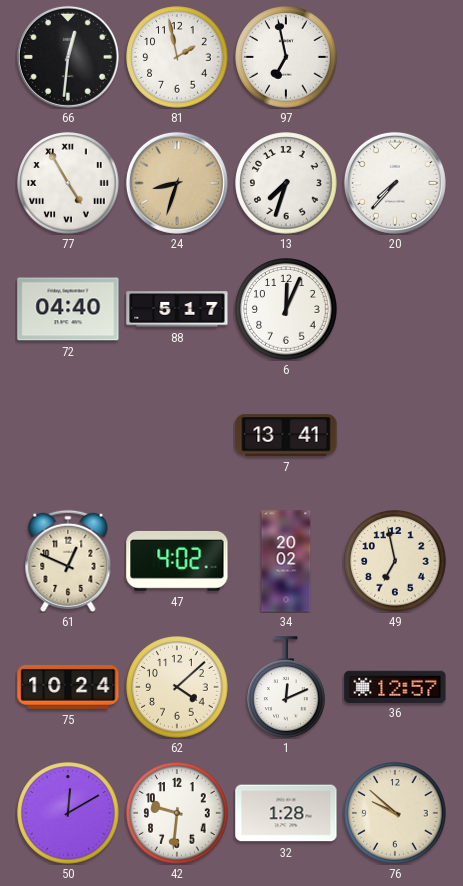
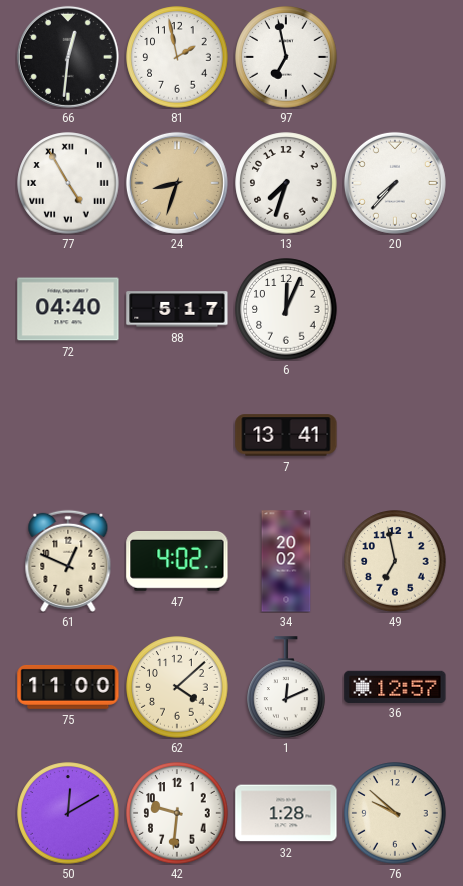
75: 10:24 -> 11:00
